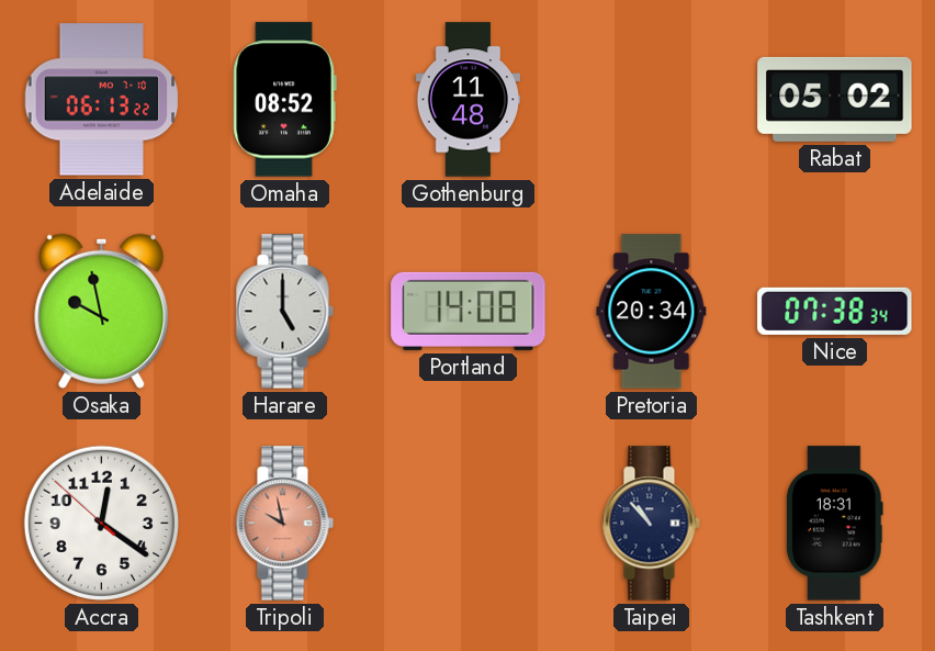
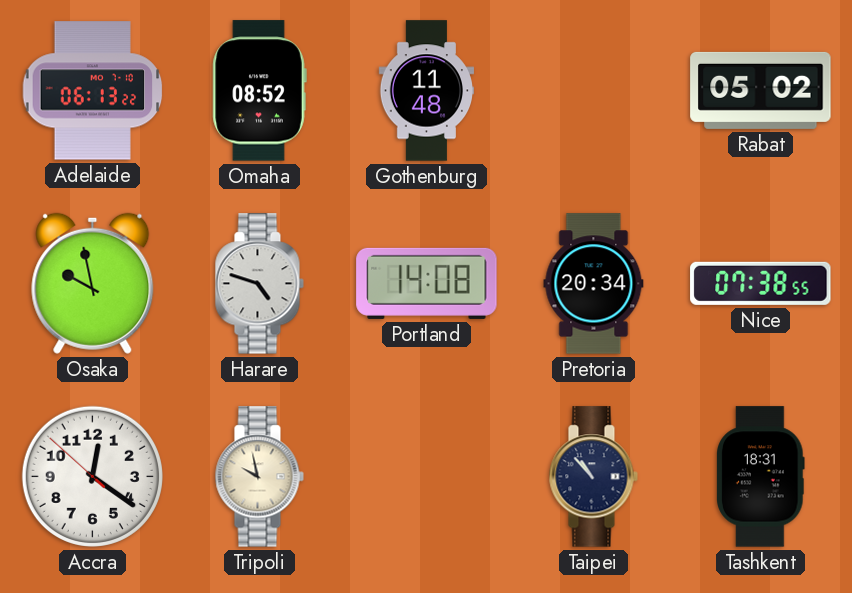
Harare: 5:00 -> 4:48
Nice: 07:38:34 -> 07:38:55
Tripoli dial: salmon -> cream
